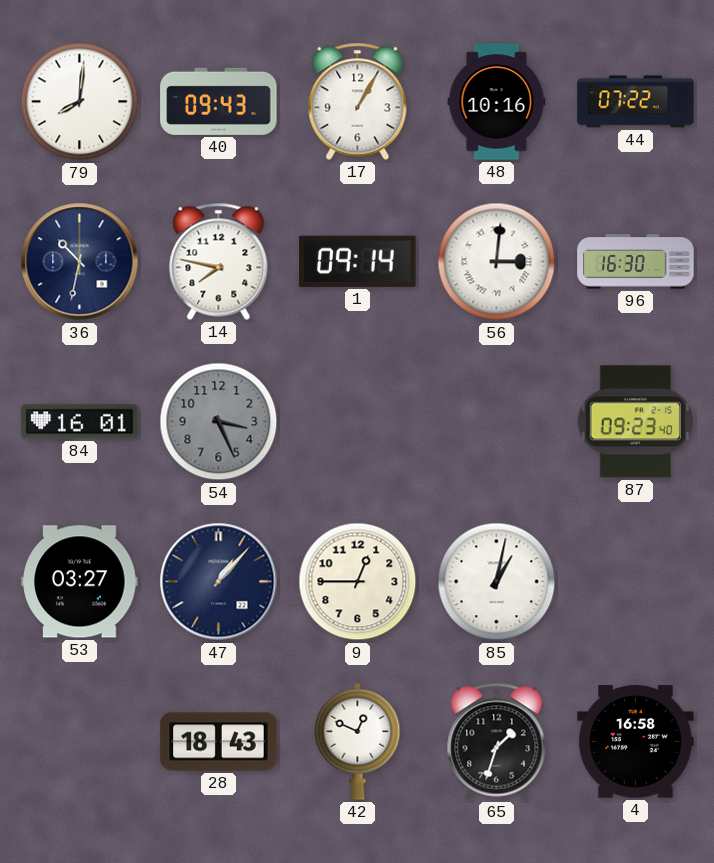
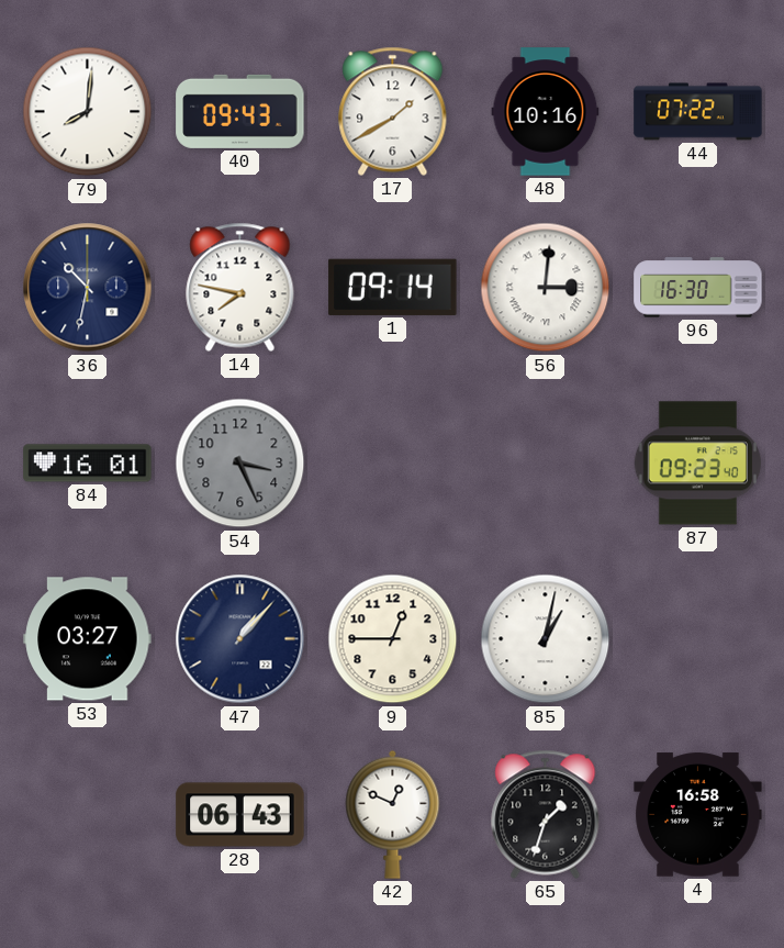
17: 1:05 -> 1:40
28: 18:43 -> 06:43
